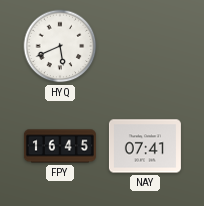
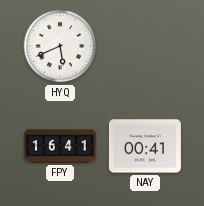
FPY: 16:45 -> 16:41
NAY: 07:41 -> 00:41
